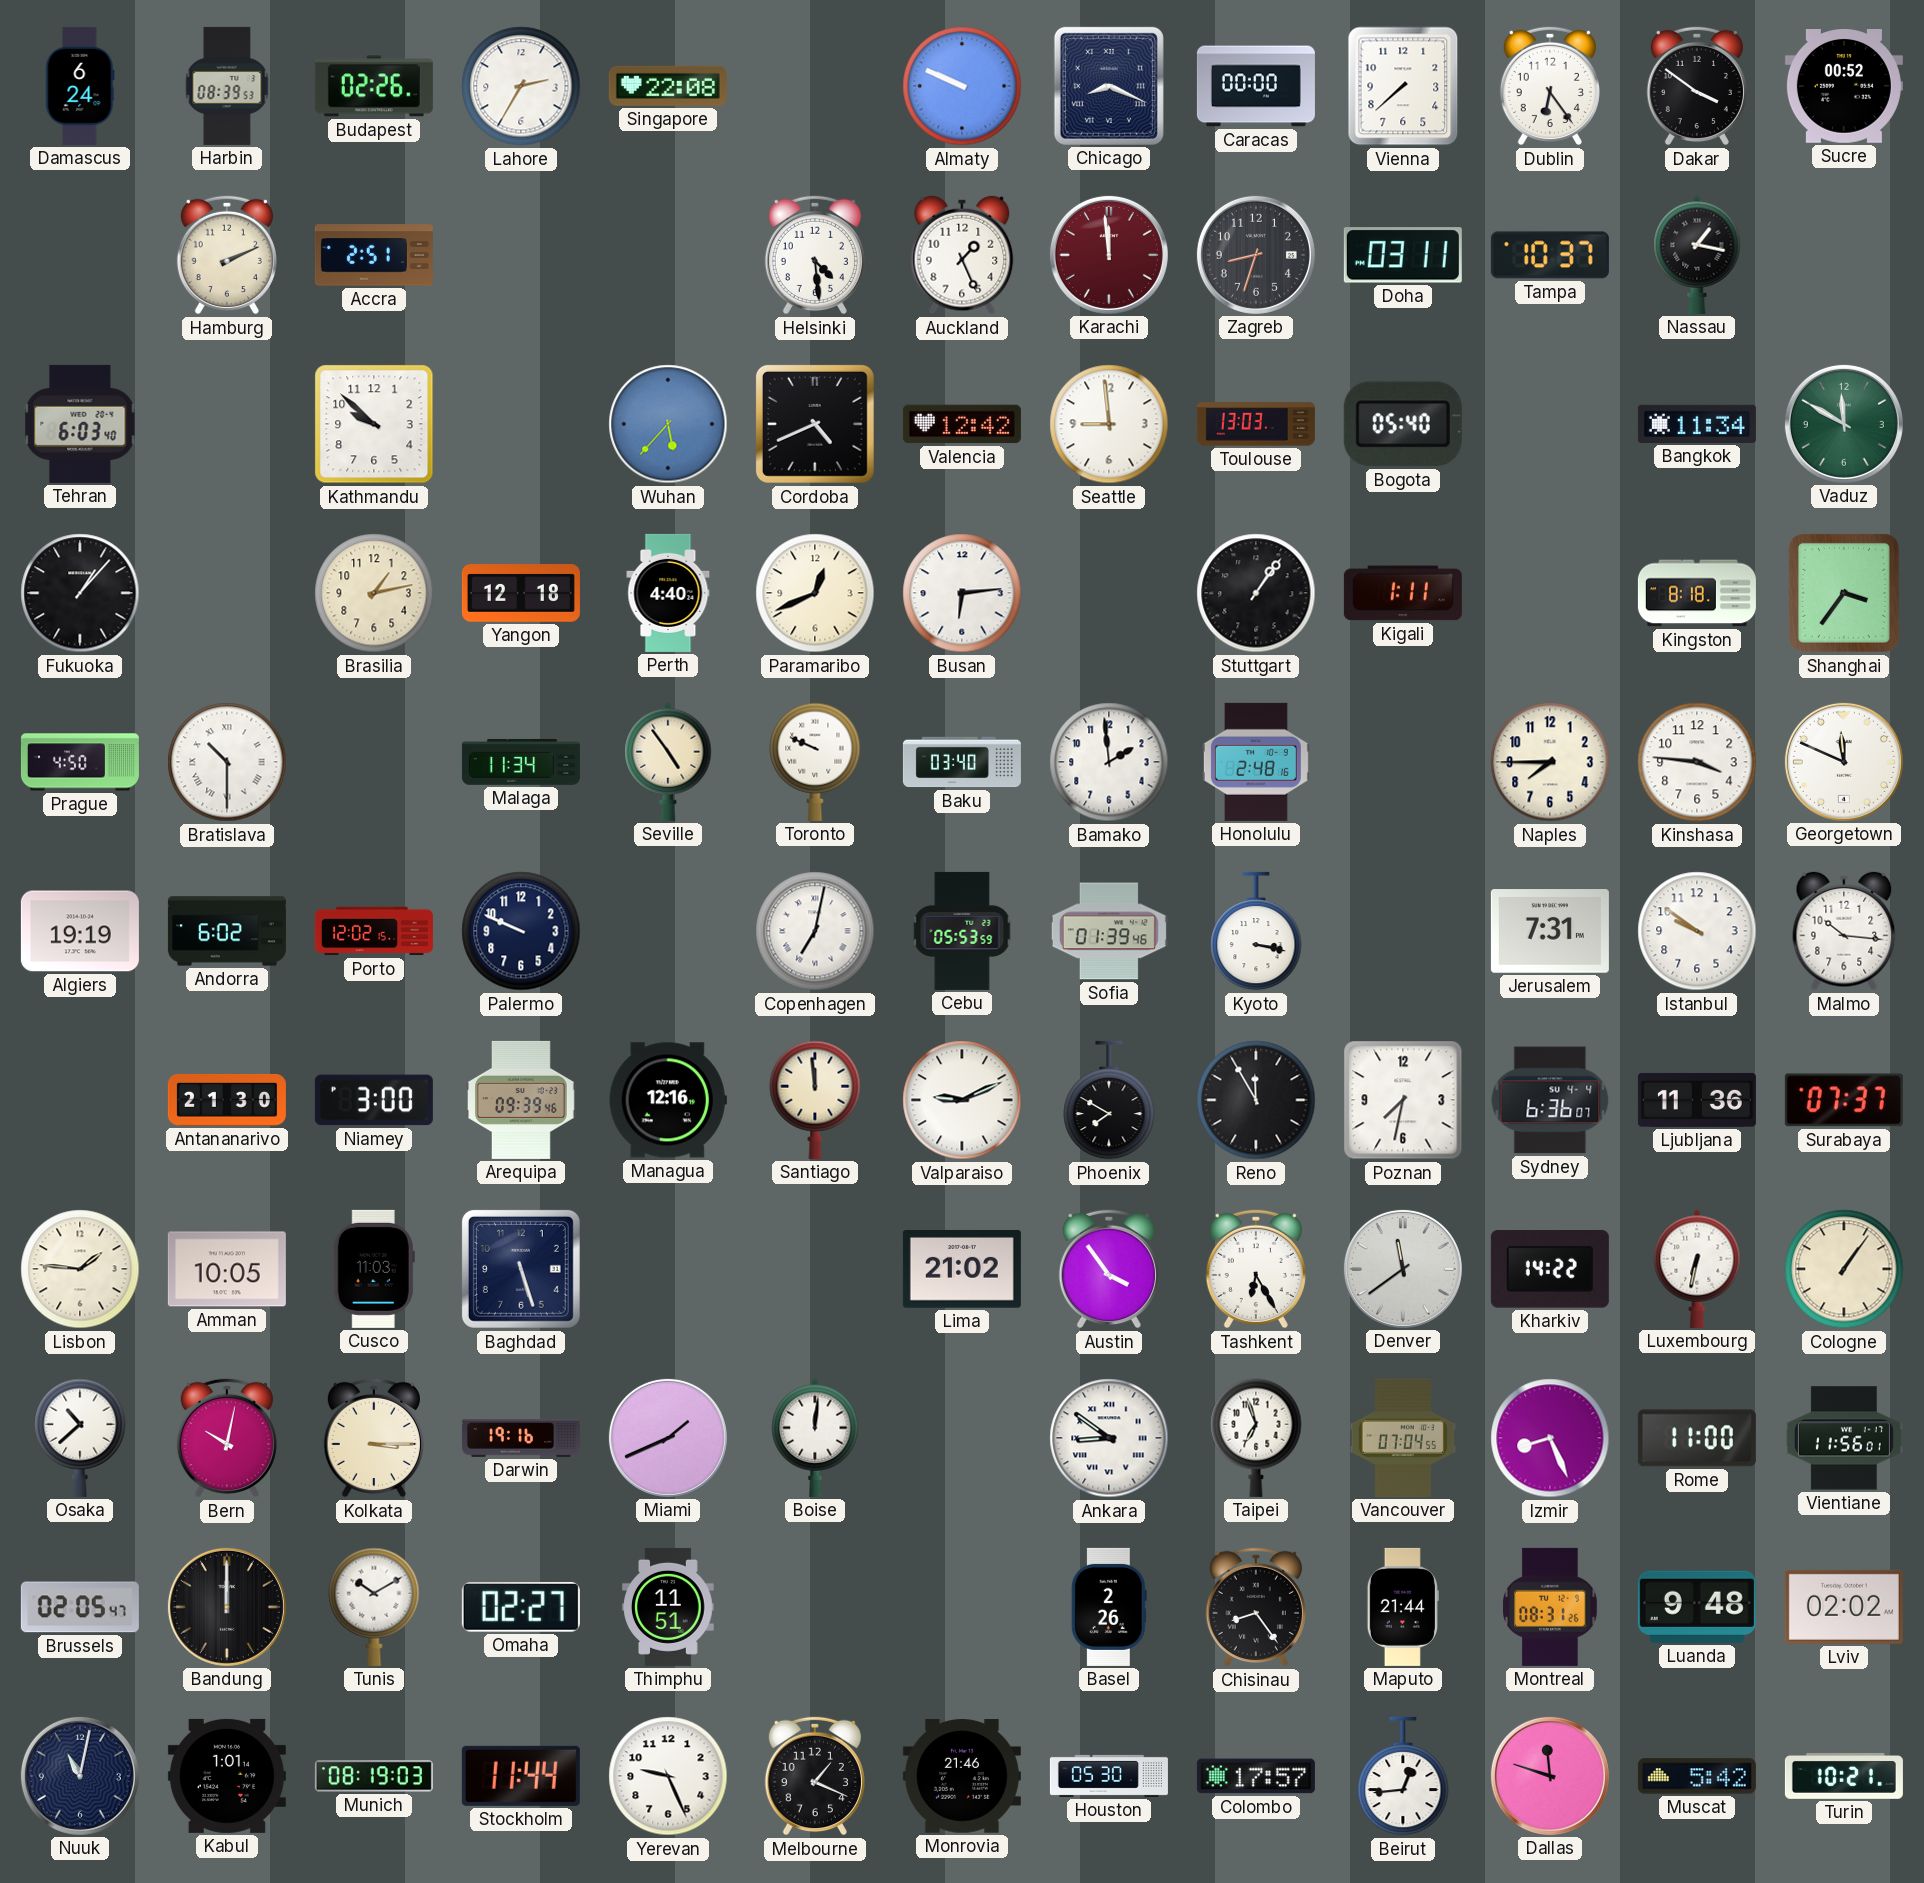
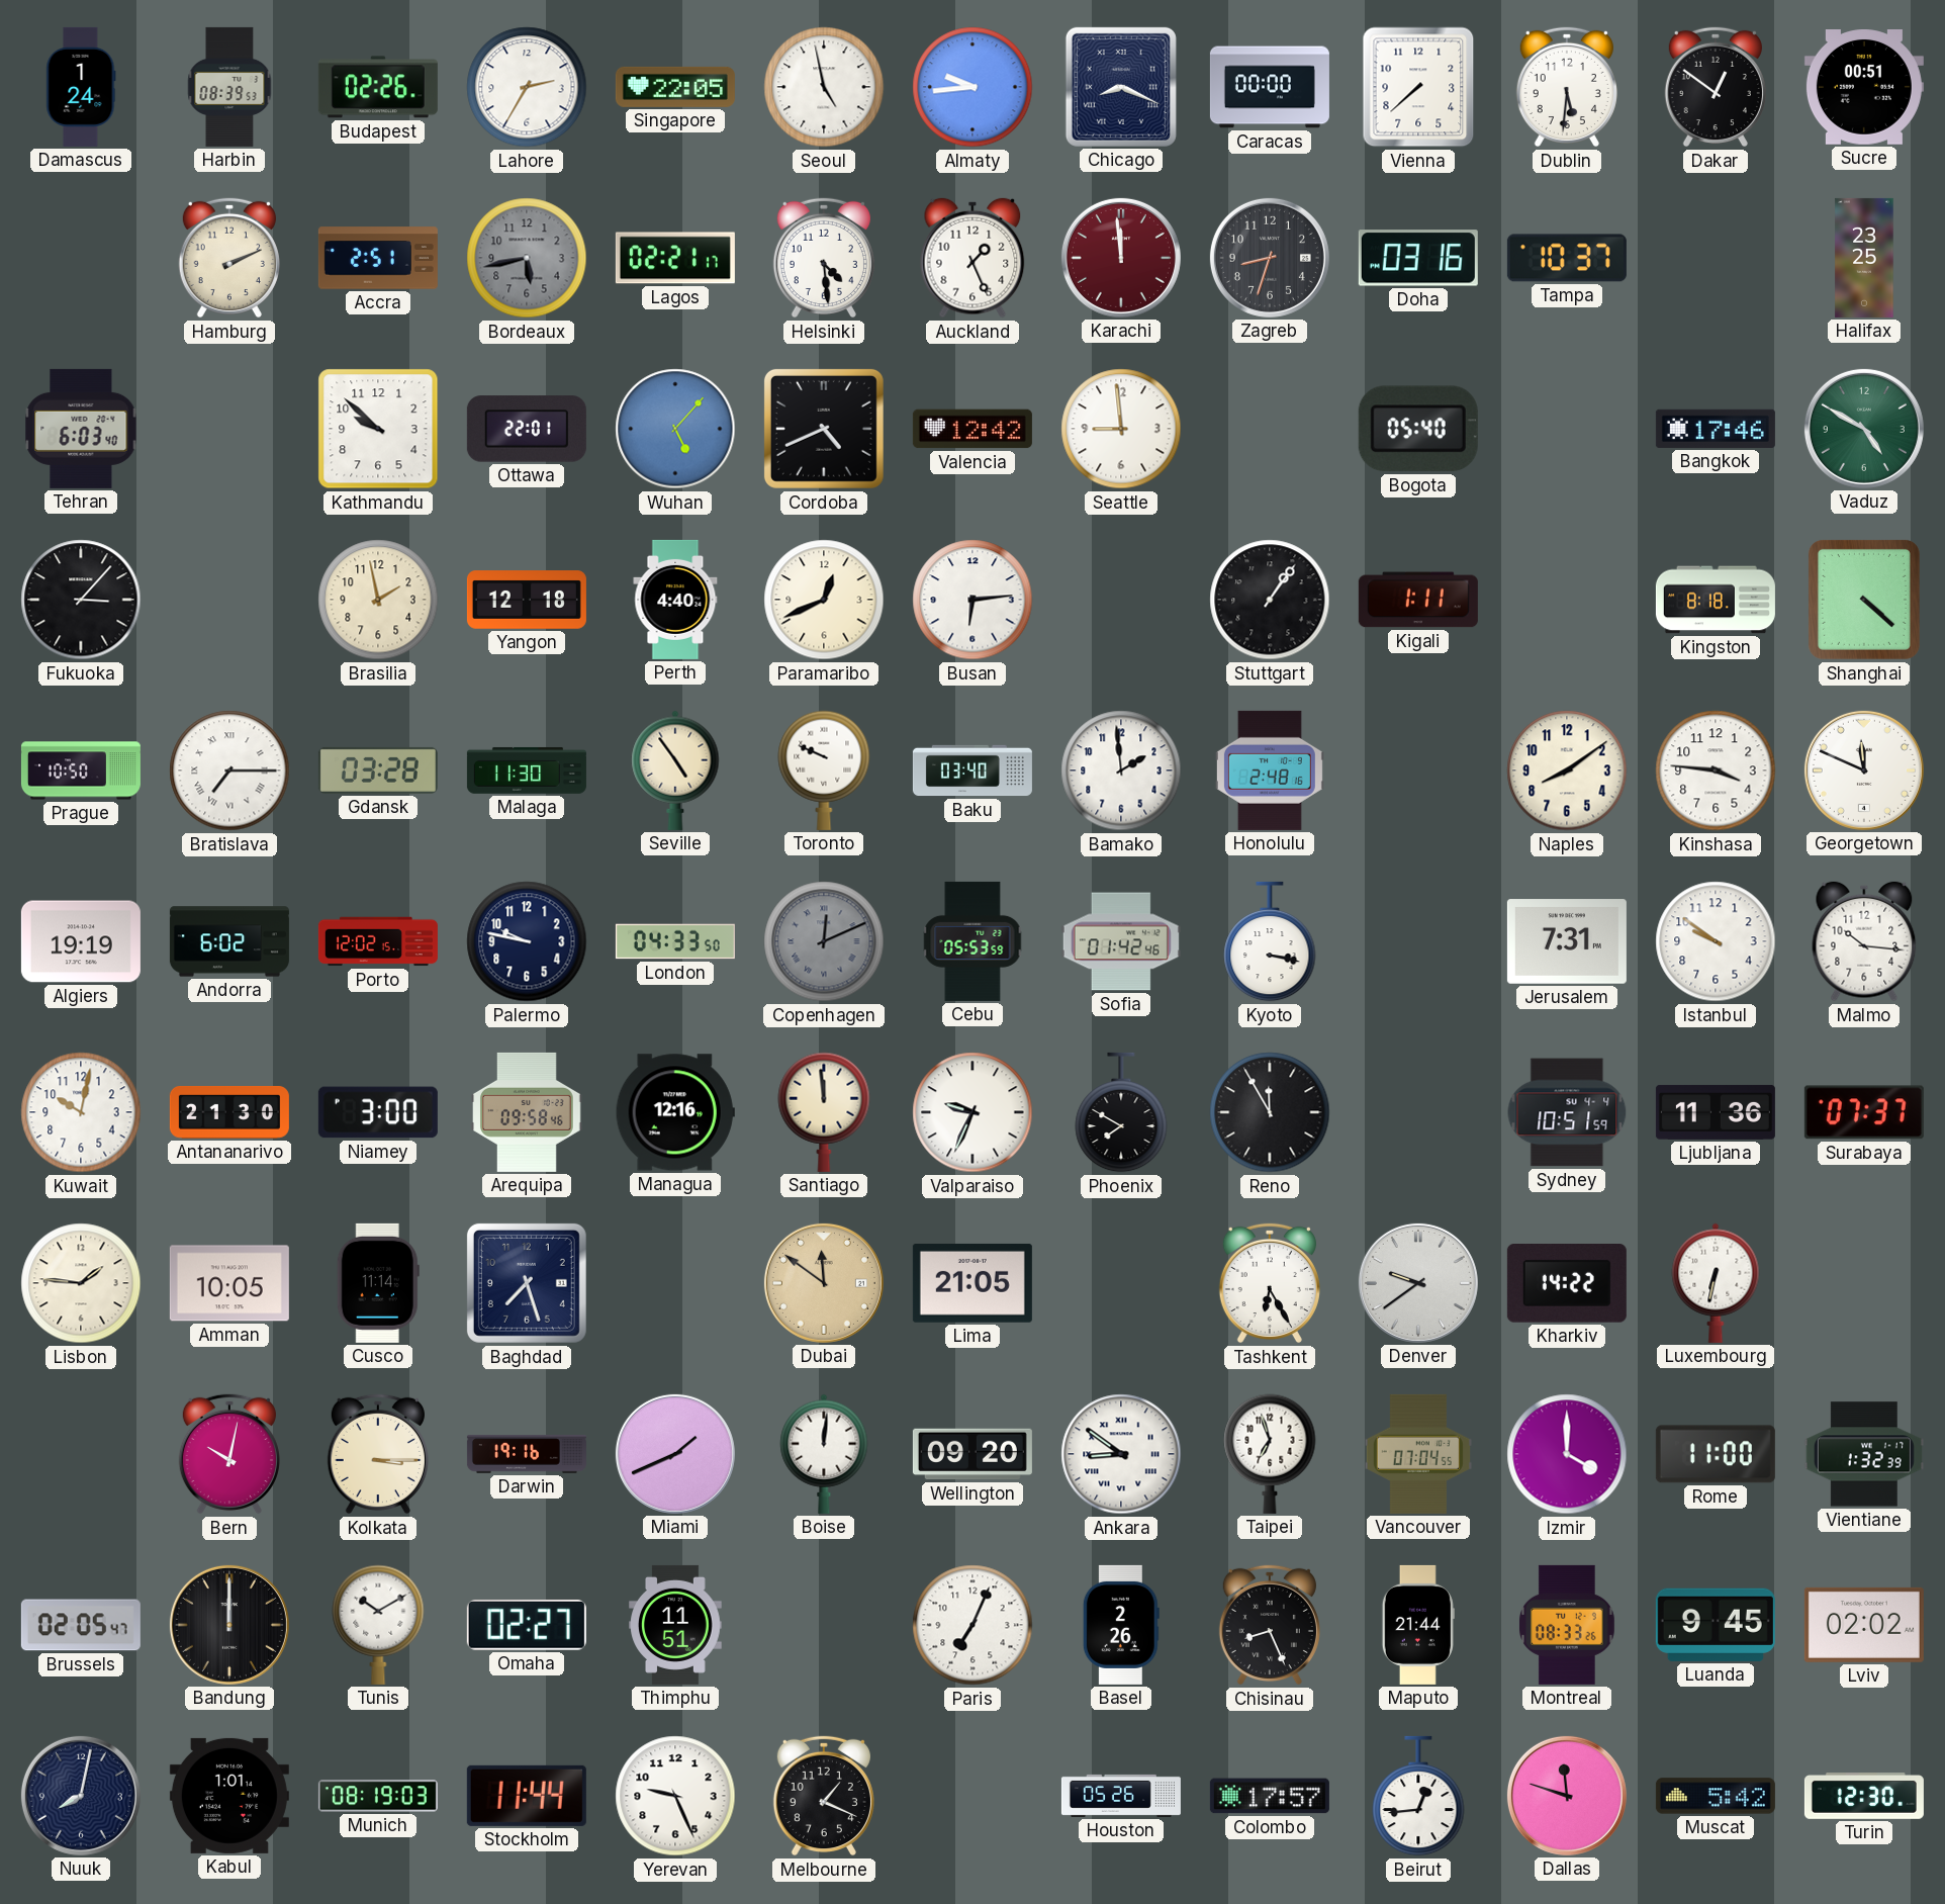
Damascus: 6:24 -> 1:24
Singapore: 22:08 -> 22:05
Seoul: none -> 4:58
Almaty: 9:49 -> 9:44
Dublin: 6:24 -> 5:31
Dakar: 3:51 -> 12:51
Sucre: 00:52 -> 00:51
Bordeaux: none -> 5:43
Lagos: none -> 02:21
Doha: 03:11 -> 03:16
Nassau: 1:17 -> none
Halifax: none -> 23:25
Ottawa: none -> 22:01
Wuhan: 5:37 -> 5:07
Toulouse: 13:03 -> none
Bangkok: 11:34 -> 17:46
Vaduz: 11:50 -> 4:50
Fukuoka: 1:07 -> 3:07
Brasilia: 1:13 -> 1:58
Shanghai: 3:36 -> 4:22
Prague: 4:50 -> 10:50
Bratislava: 10:30 -> 7:15
Gdansk: none -> 03:28
Malaga: 11:34 -> 11:30
Naples: 7:45 -> 8:09
Palermo: 9:49 -> 9:47
London: none -> 04:33
Copenhagen: 7:02 -> 12:11
Copenhagen dial: white -> grey
Sofia: 01:39 -> 01:42
Kuwait: none -> 10:02
Arequipa: 09:39 -> 09:58
Valparaiso: 9:11 -> 9:34
Poznan: 7:32 -> none
Sydney: 6:36 -> 10:51
Cusco: 11:03 -> 11:14
Baghdad: 5:27 -> 7:27
Dubai: none -> 11:51
Lima: 21:02 -> 21:05
Austin: 3:54 -> none
Denver: 11:39 -> 9:39
Cologne: 1:06 -> none
Osaka: 10:38 -> none
Wellington: none -> 09:20
Izmir: 8:26 -> 4:00
Vientiane: 11:56 -> 1:32
Paris: none -> 7:04
Chisinau: 8:24 -> 8:26
Montreal: 08:31 -> 08:33
Luanda: 9:48 -> 9:45
Nuuk: 11:02 -> 8:02
Monrovia: 21:46 -> none
Houston: 05:30 -> 05:26
Turin: 10:21 -> 12:30
